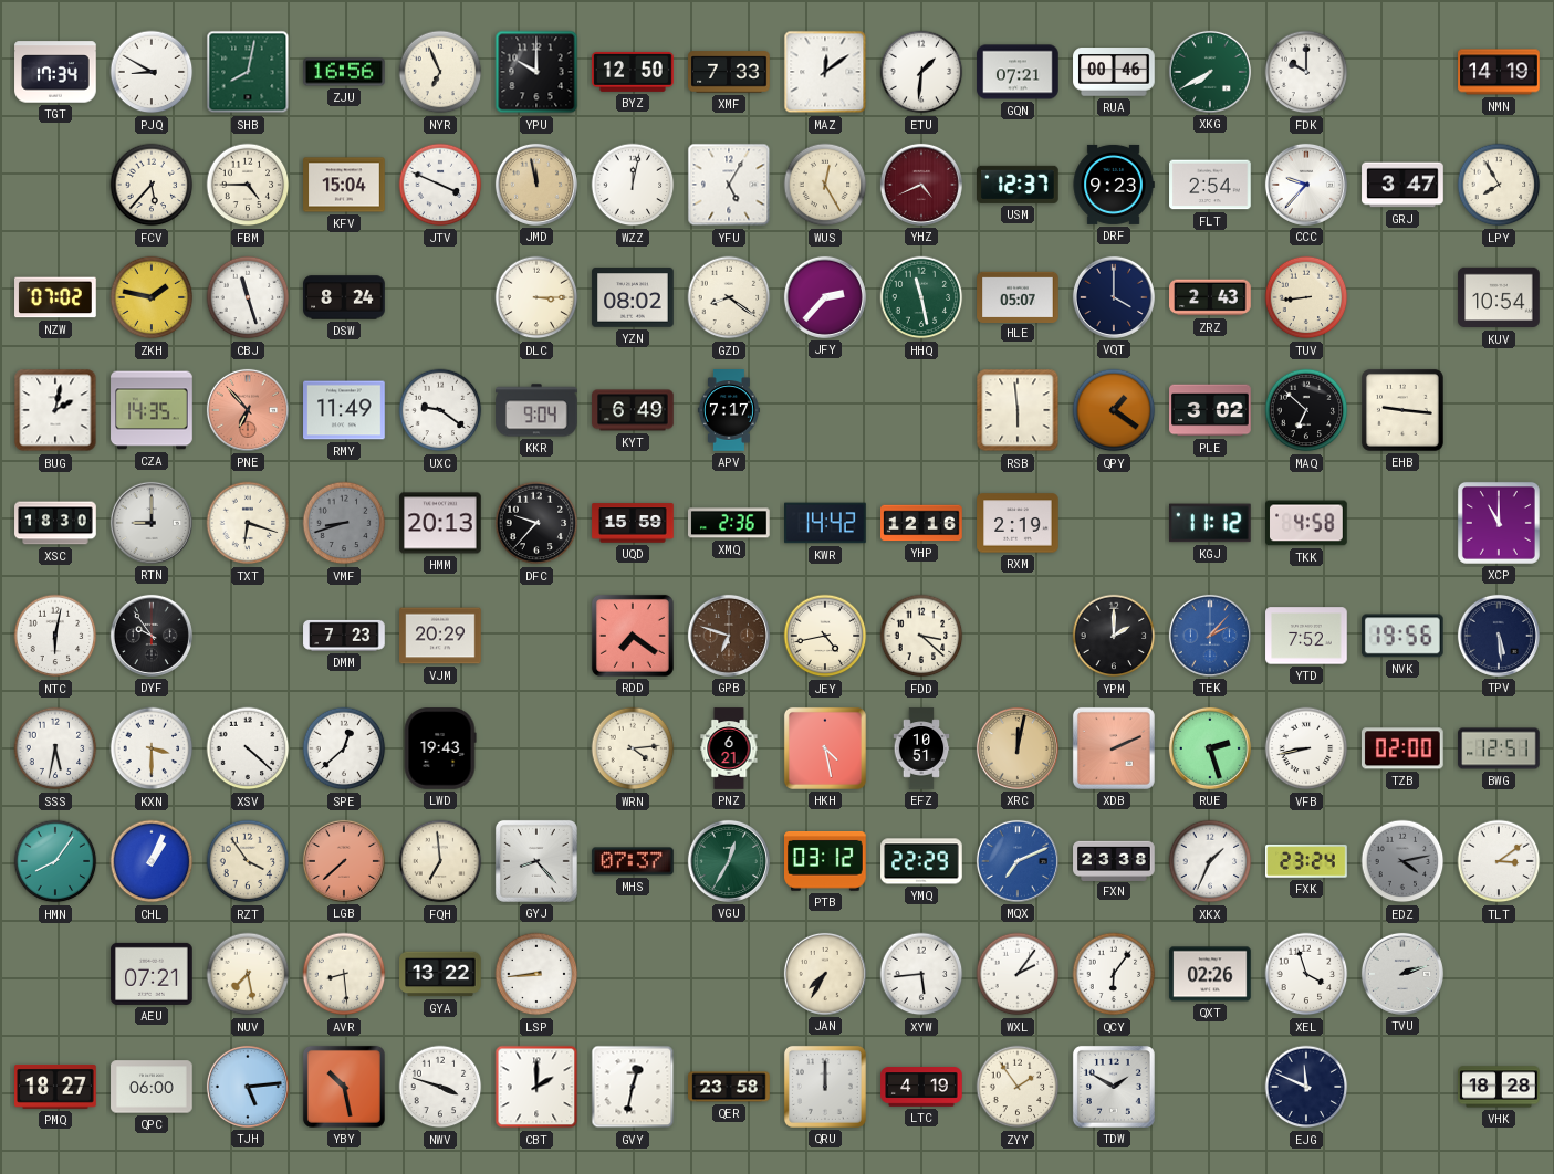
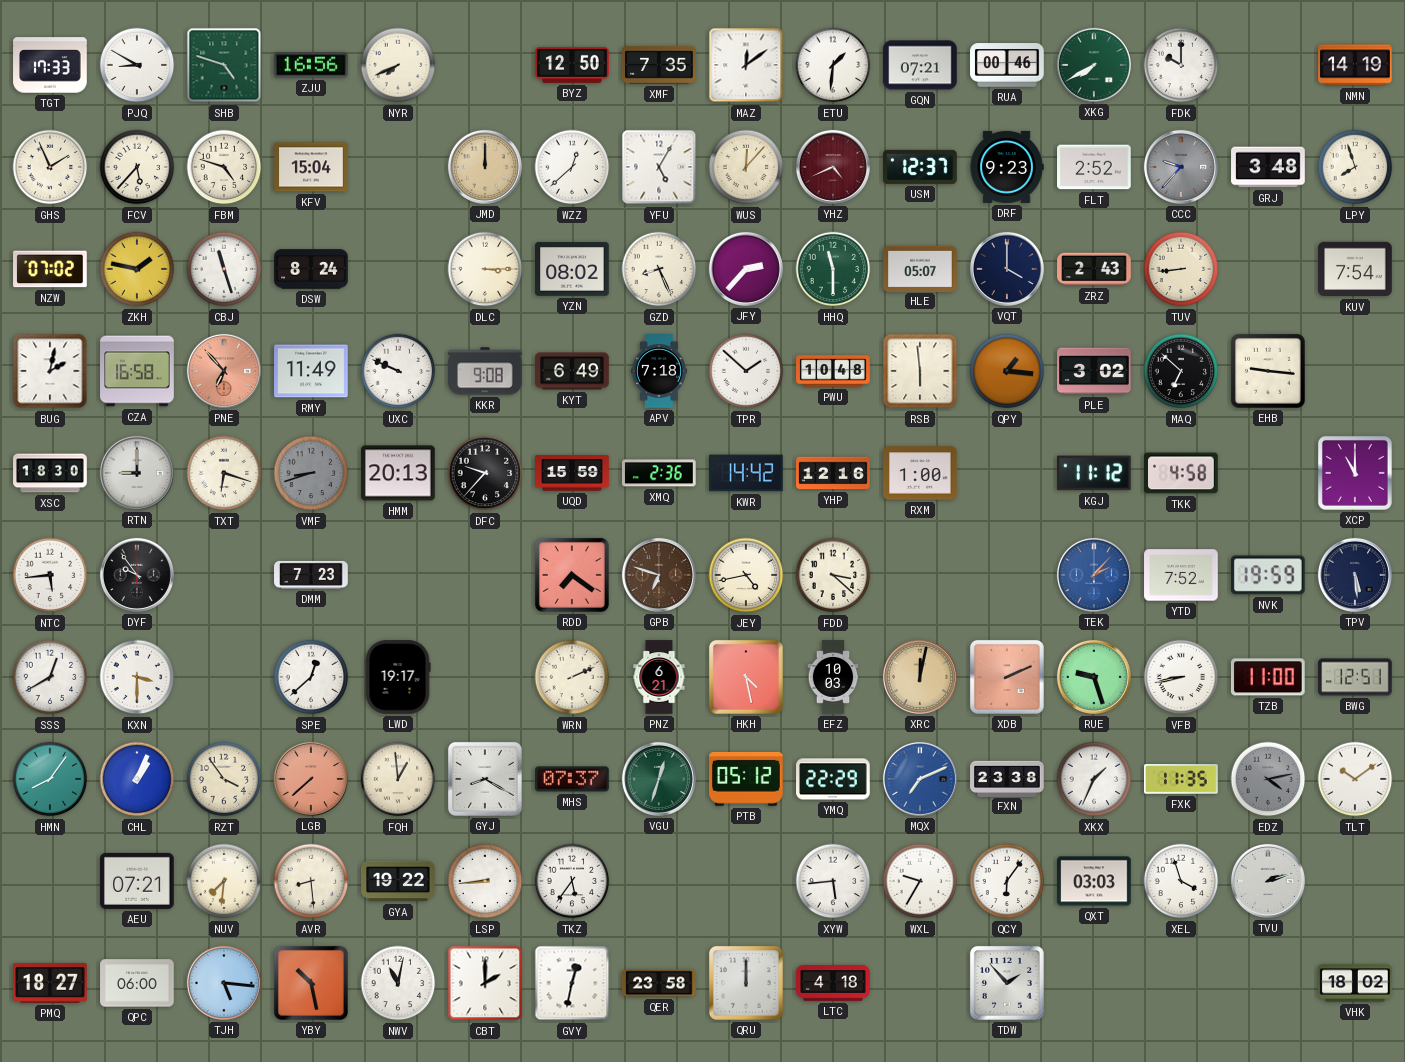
TGT: 17:34 -> 17:33
SHB: 8:02 -> 4:48
NYR: 6:56 -> 7:41
YPU: 10:00 -> none
XMF: 7:33 -> 7:35
GHS: none -> 1:56
FBM: 4:45 -> 4:48
JTV: 3:49 -> none
JMD: 11:58 -> 12:00
WZZ: 12:02 -> 12:38
WUS: 12:25 -> 12:07
FLT: 2:54 -> 2:52
CCC dial: white -> grey
GRJ: 3:47 -> 3:48
LPY: 7:55 -> 7:57
GZD: 8:21 -> 8:26
HHQ: 11:28 -> 11:30
KUV: 10:54 -> 7:54
CZA: 14:35 -> 16:58
UXC: 9:21 -> 9:49
KKR: 9:04 -> 9:08
APV: 7:17 -> 7:18
TPR: none -> 1:52
PWU: none -> 10:48
QPY: 1:21 -> 1:16
RXM: 2:19 -> 1:00
NTC: 6:02 -> 5:44
VJM: 20:29 -> none
YPM: 2:00 -> none
NVK: 19:56 -> 19:59
SSS: 5:32 -> 12:40
XSV: 4:22 -> none
LWD: 19:43 -> 19:17
WRN: 4:14 -> 2:11
EFZ: 10:51 -> 10:03
RUE: 2:27 -> 9:27
TZB: 02:00 -> 11:00
FQH: 6:59 -> 12:59
GYJ: 8:23 -> 8:20
VGU: 12:35 -> 12:33
PTB: 03:12 -> 05:12
FXK: 23:24 -> 11:35
TLT: 3:09 -> 10:09
NUV: 7:28 -> 7:31
GYA: 13:22 -> 19:22
TKZ: none -> 5:36
JAN: 7:35 -> none
WXL: 2:06 -> 9:35
QXT: 02:26 -> 03:03
TJH: 5:14 -> 5:16
NWV: 3:48 -> 11:02
LTC: 4:19 -> 4:18
ZYY: 1:54 -> none
TDW: 1:50 -> 1:53
EJG: 11:49 -> none
VHK: 18:28 -> 18:02
